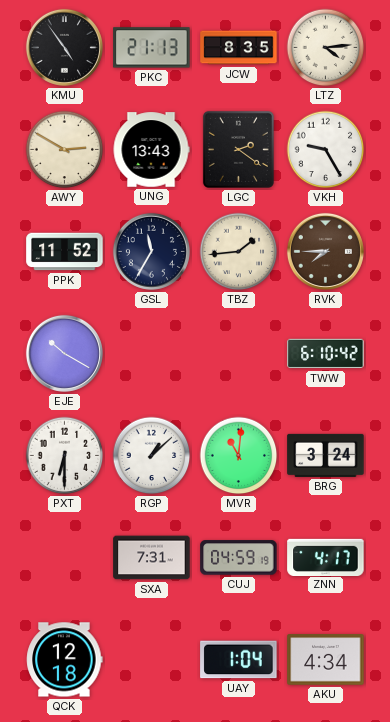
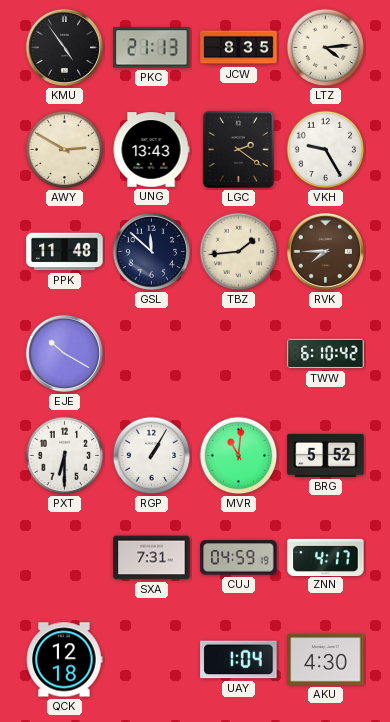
PPK: 11:52 -> 11:48
GSL: 11:35 -> 11:52
RGP: 1:08 -> 1:05
BRG: 3:24 -> 5:52
AKU: 4:34 -> 4:30
